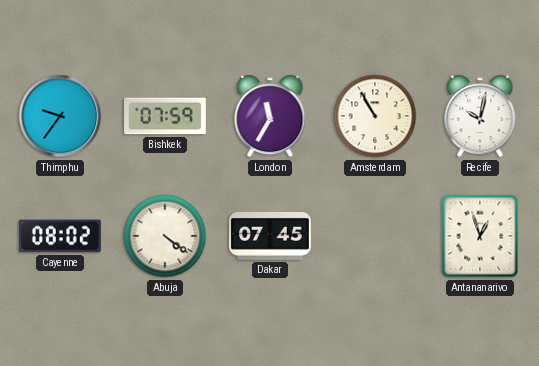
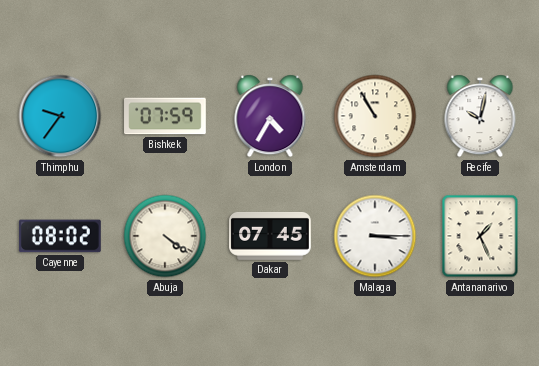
London: 11:35 -> 4:35
Malaga: none -> 3:15
Antananarivo: 12:57 -> 1:26
